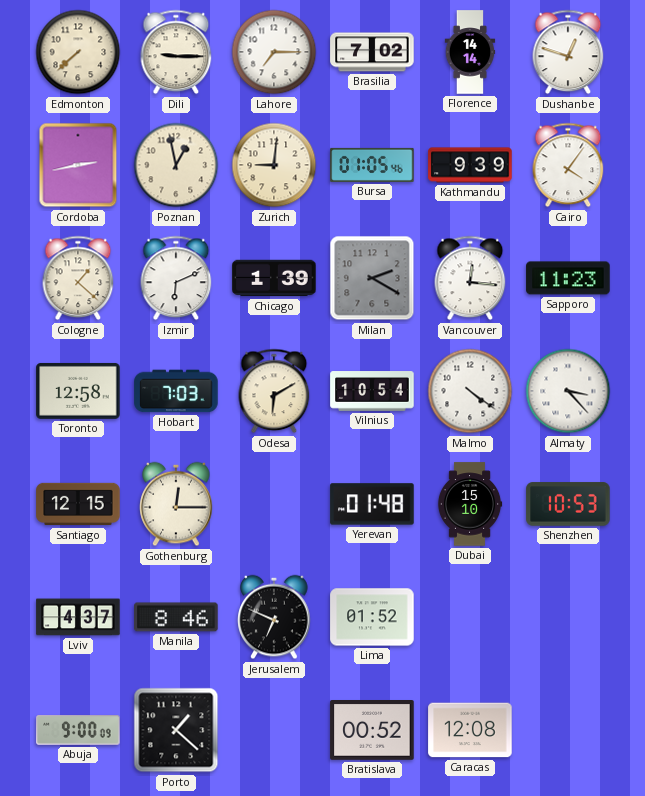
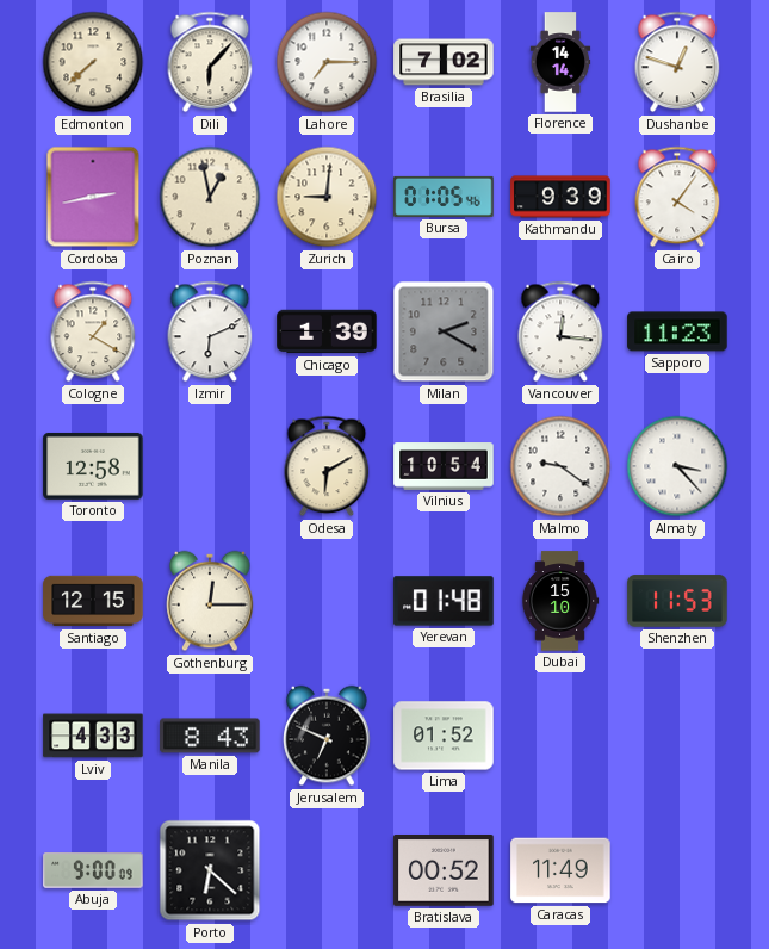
Dili: 9:15 -> 6:07
Cologne: 1:22 -> 1:20
Hobart: 7:03 -> none
Malmo: 4:21 -> 9:21
Shenzhen: 10:53 -> 11:53
Lviv: 4:37 -> 4:33
Manila: 8:46 -> 8:43
Porto: 1:22 -> 6:22
Caracas: 12:08 -> 11:49
